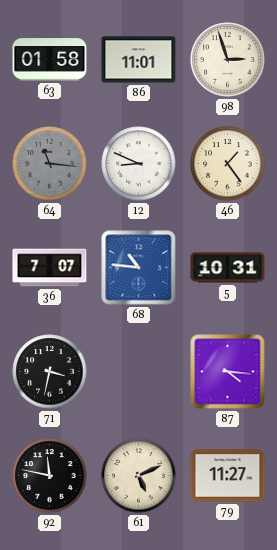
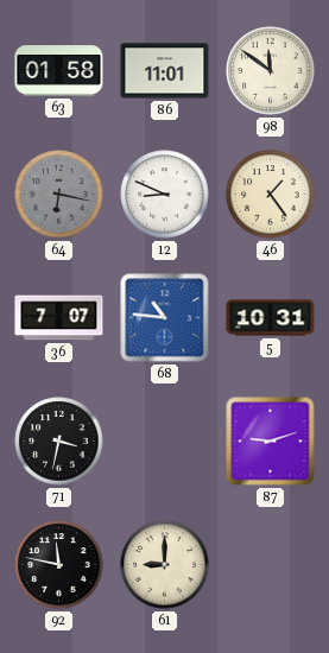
98: 2:57 -> 11:51
64: 11:16 -> 6:17
87: 4:16 -> 9:12
61: 5:11 -> 9:00
79: 11:27 -> none
